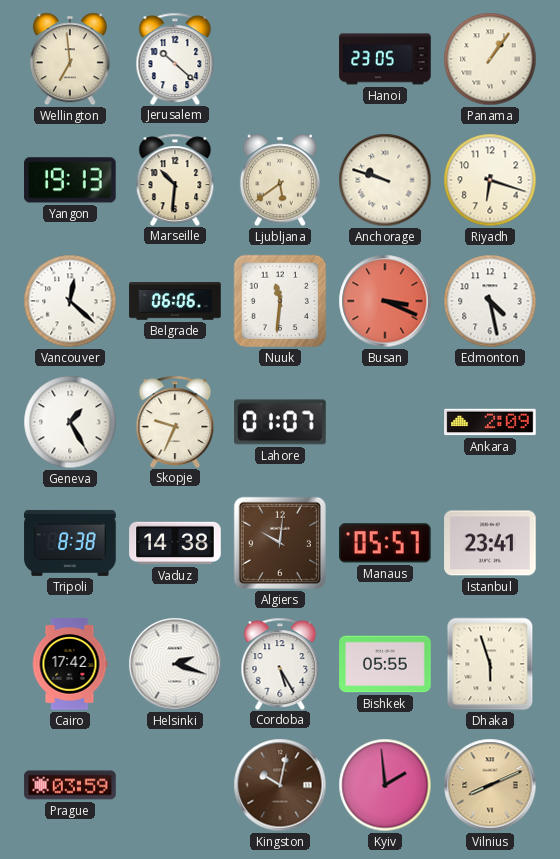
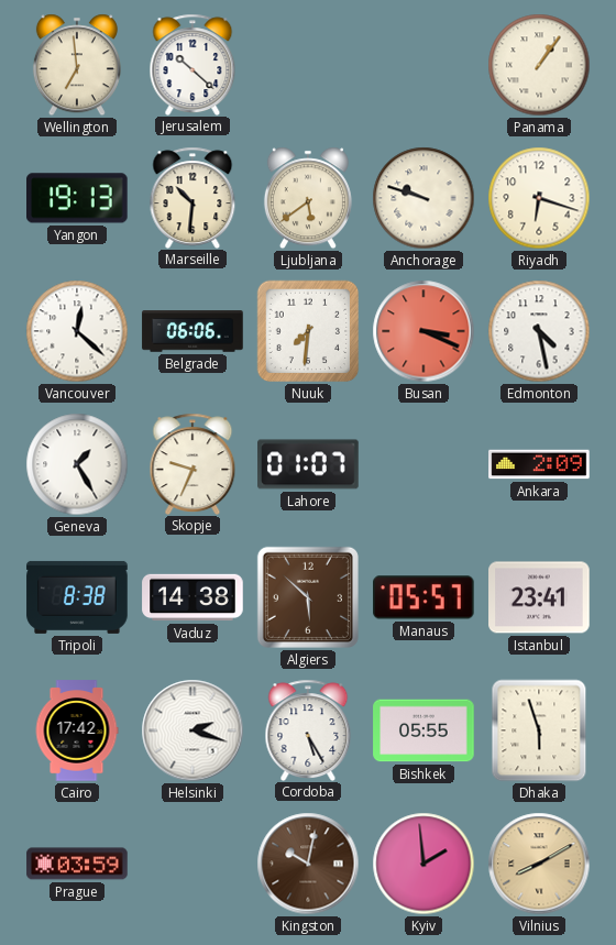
Hanoi: 23:05 -> none
Nuuk: 11:31 -> 7:31
Algiers: 10:01 -> 5:52
Vilnius: 8:11 -> 8:10
